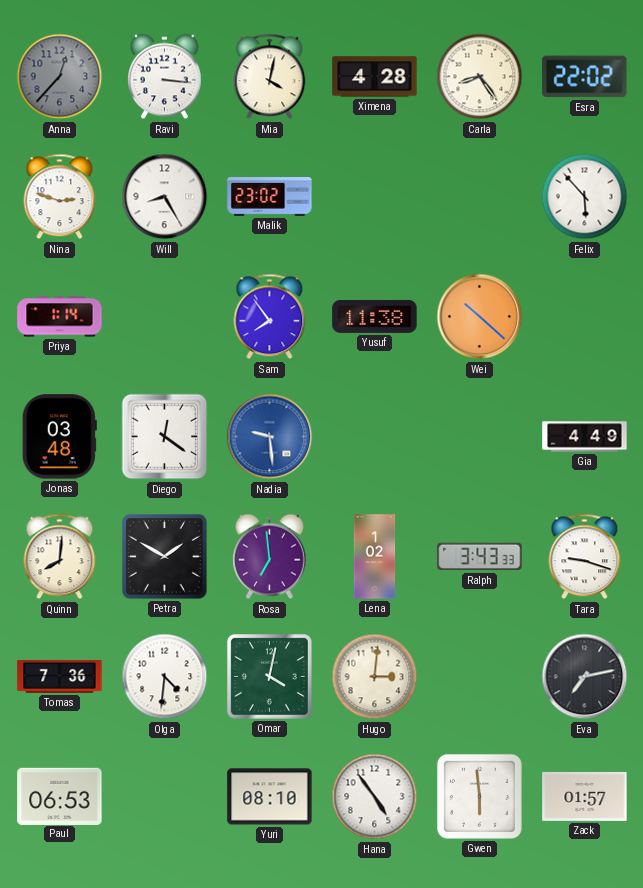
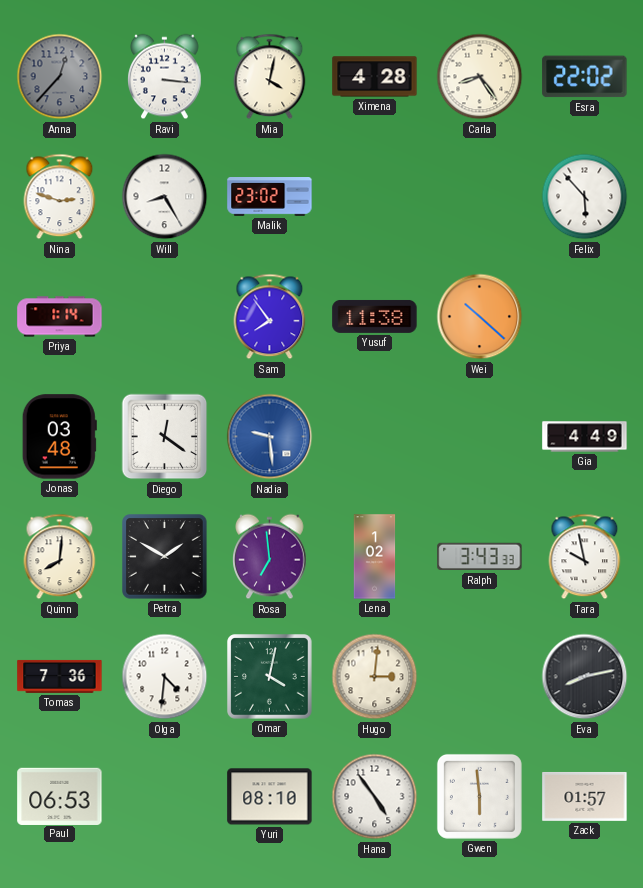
Tara: 9:18 -> 9:58
Eva: 7:13 -> 8:13
